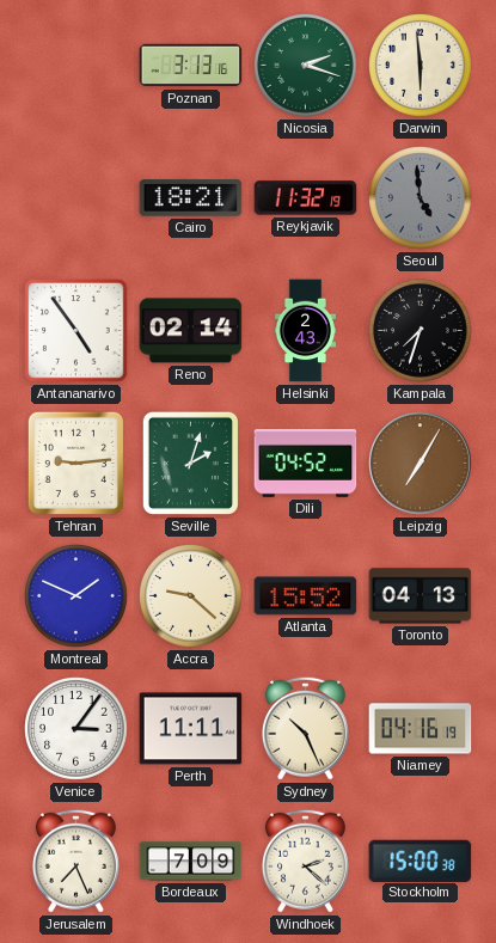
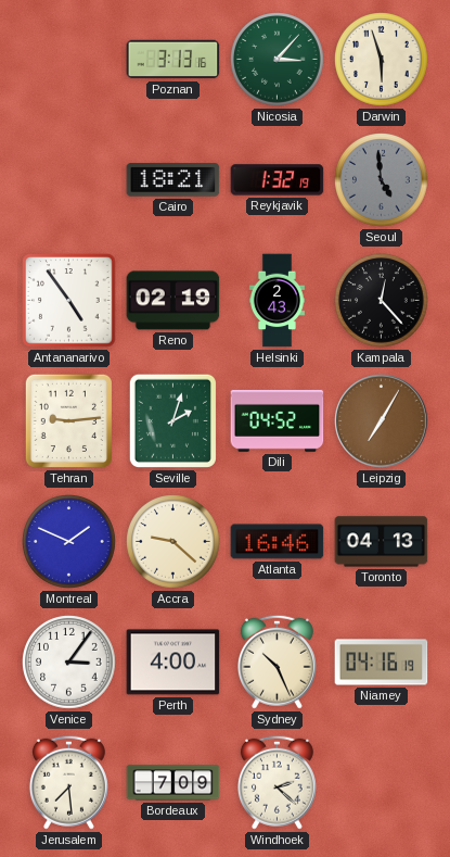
Nicosia: 2:18 -> 3:07
Darwin: 5:59 -> 5:57
Reykjavik: 11:32 -> 1:32
Reno: 02:14 -> 02:19
Kampala: 7:33 -> 12:23
Atlanta: 15:52 -> 16:46
Perth: 11:11 -> 4:00
Jerusalem: 7:26 -> 7:29
Stockholm: 15:00 -> none
